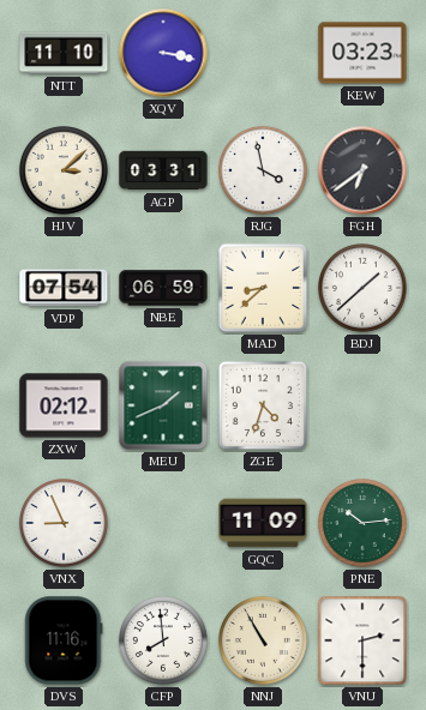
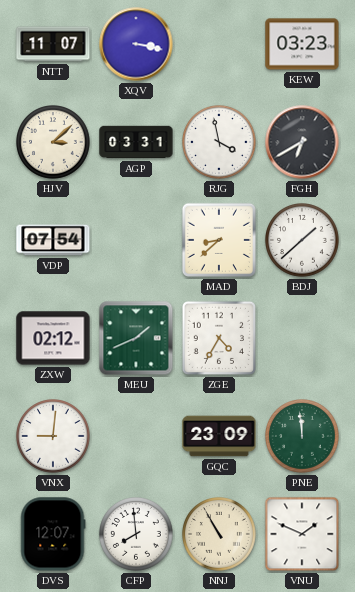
NTT: 11:10 -> 11:07
FGH: 6:39 -> 6:40
NBE: 06:59 -> none
ZGE: 4:33 -> 4:35
VNX: 8:56 -> 9:01
GQC: 11:09 -> 23:09
PNE: 10:14 -> 11:59
DVS: 11:16 -> 12:07
VNU: 2:30 -> 1:49
